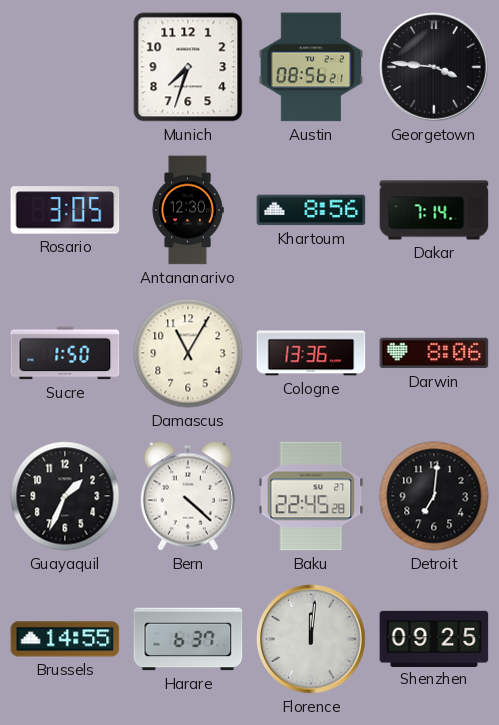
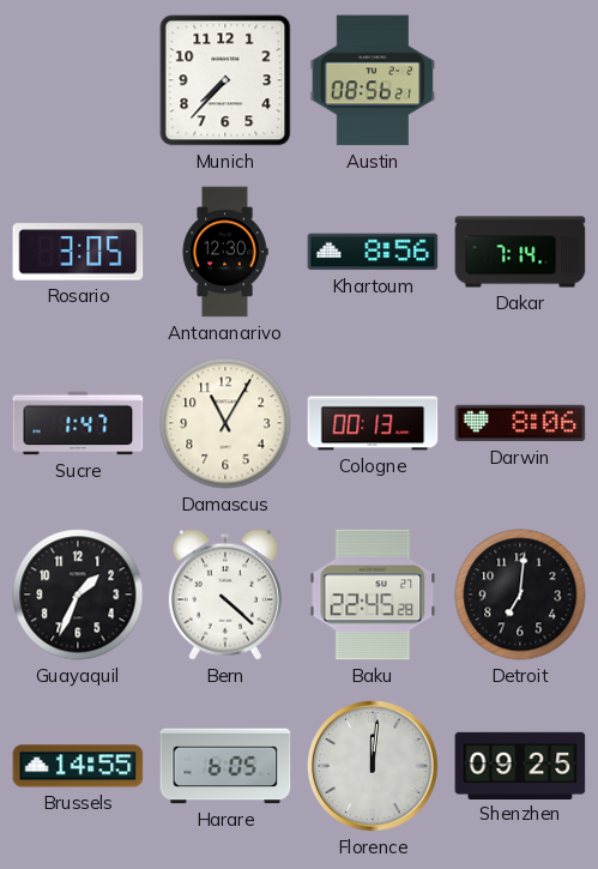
Munich: 7:33 -> 7:37
Georgetown: 3:46 -> none
Sucre: 1:50 -> 1:47
Cologne: 13:36 -> 00:13
Harare: 6:37 -> 6:05
